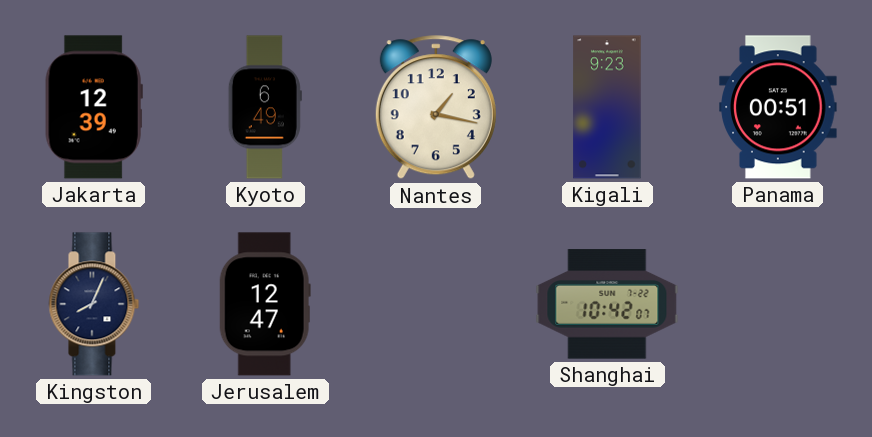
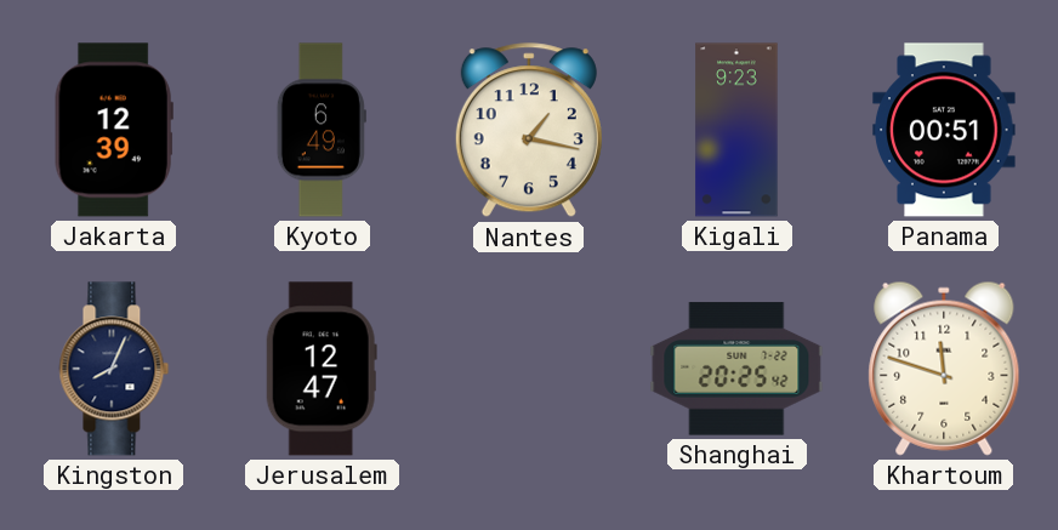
Shanghai: 10:42 -> 20:25
Khartoum: none -> 11:48
